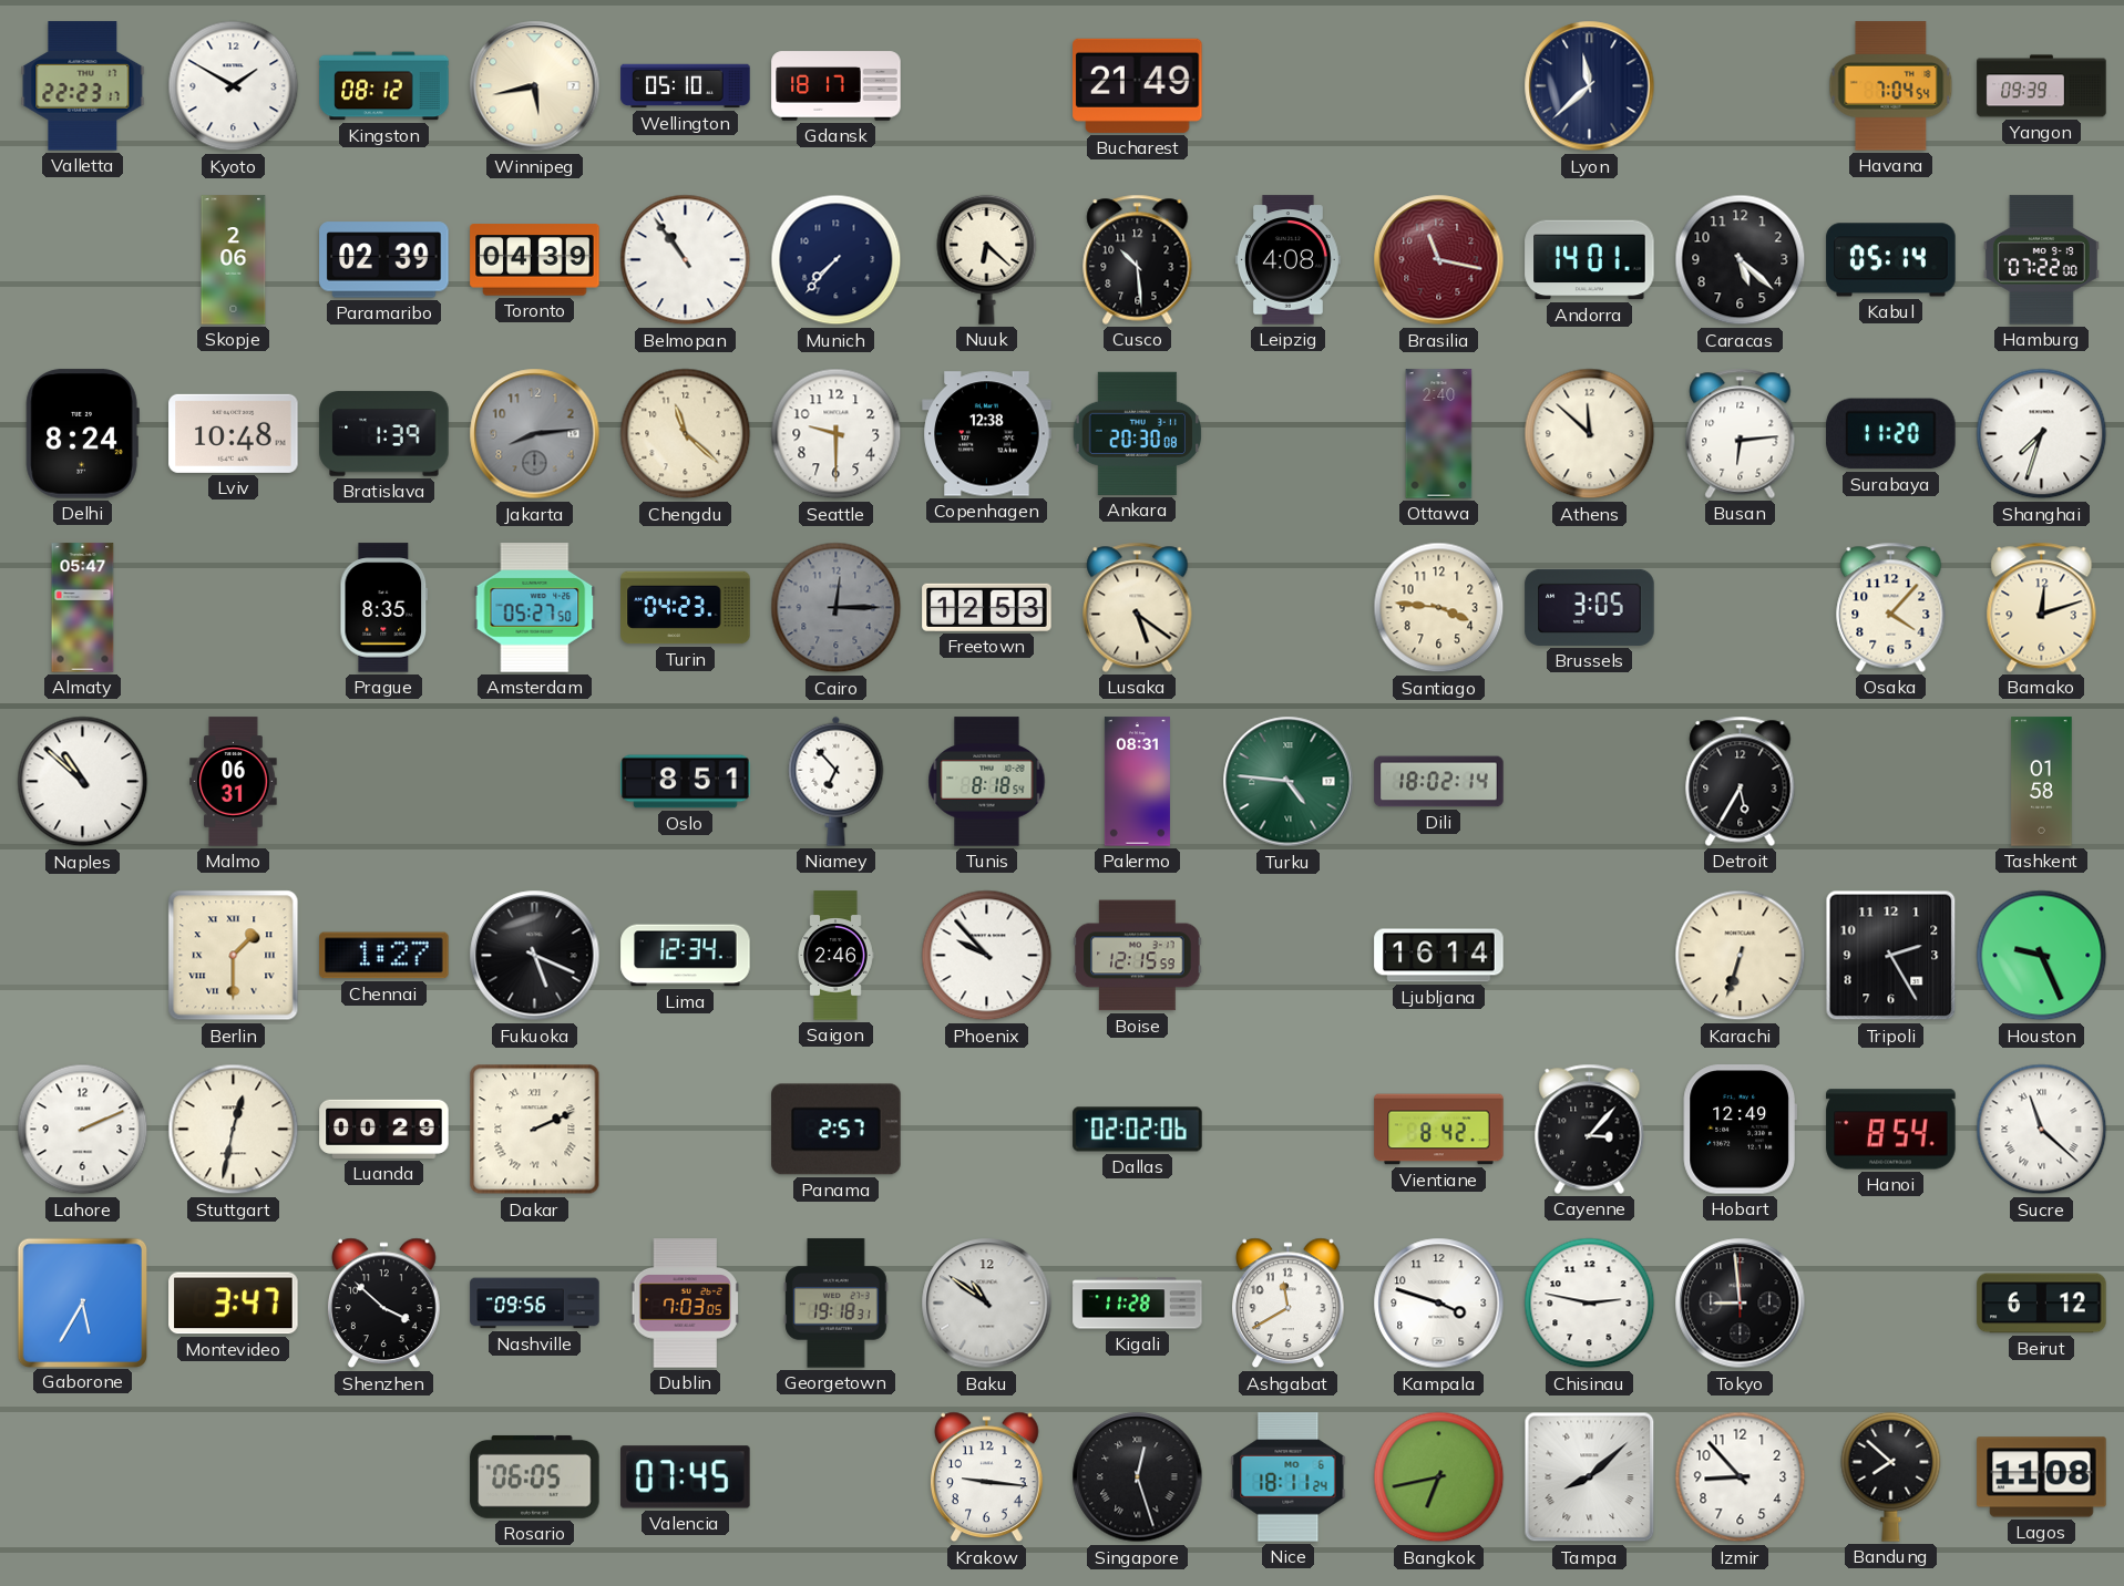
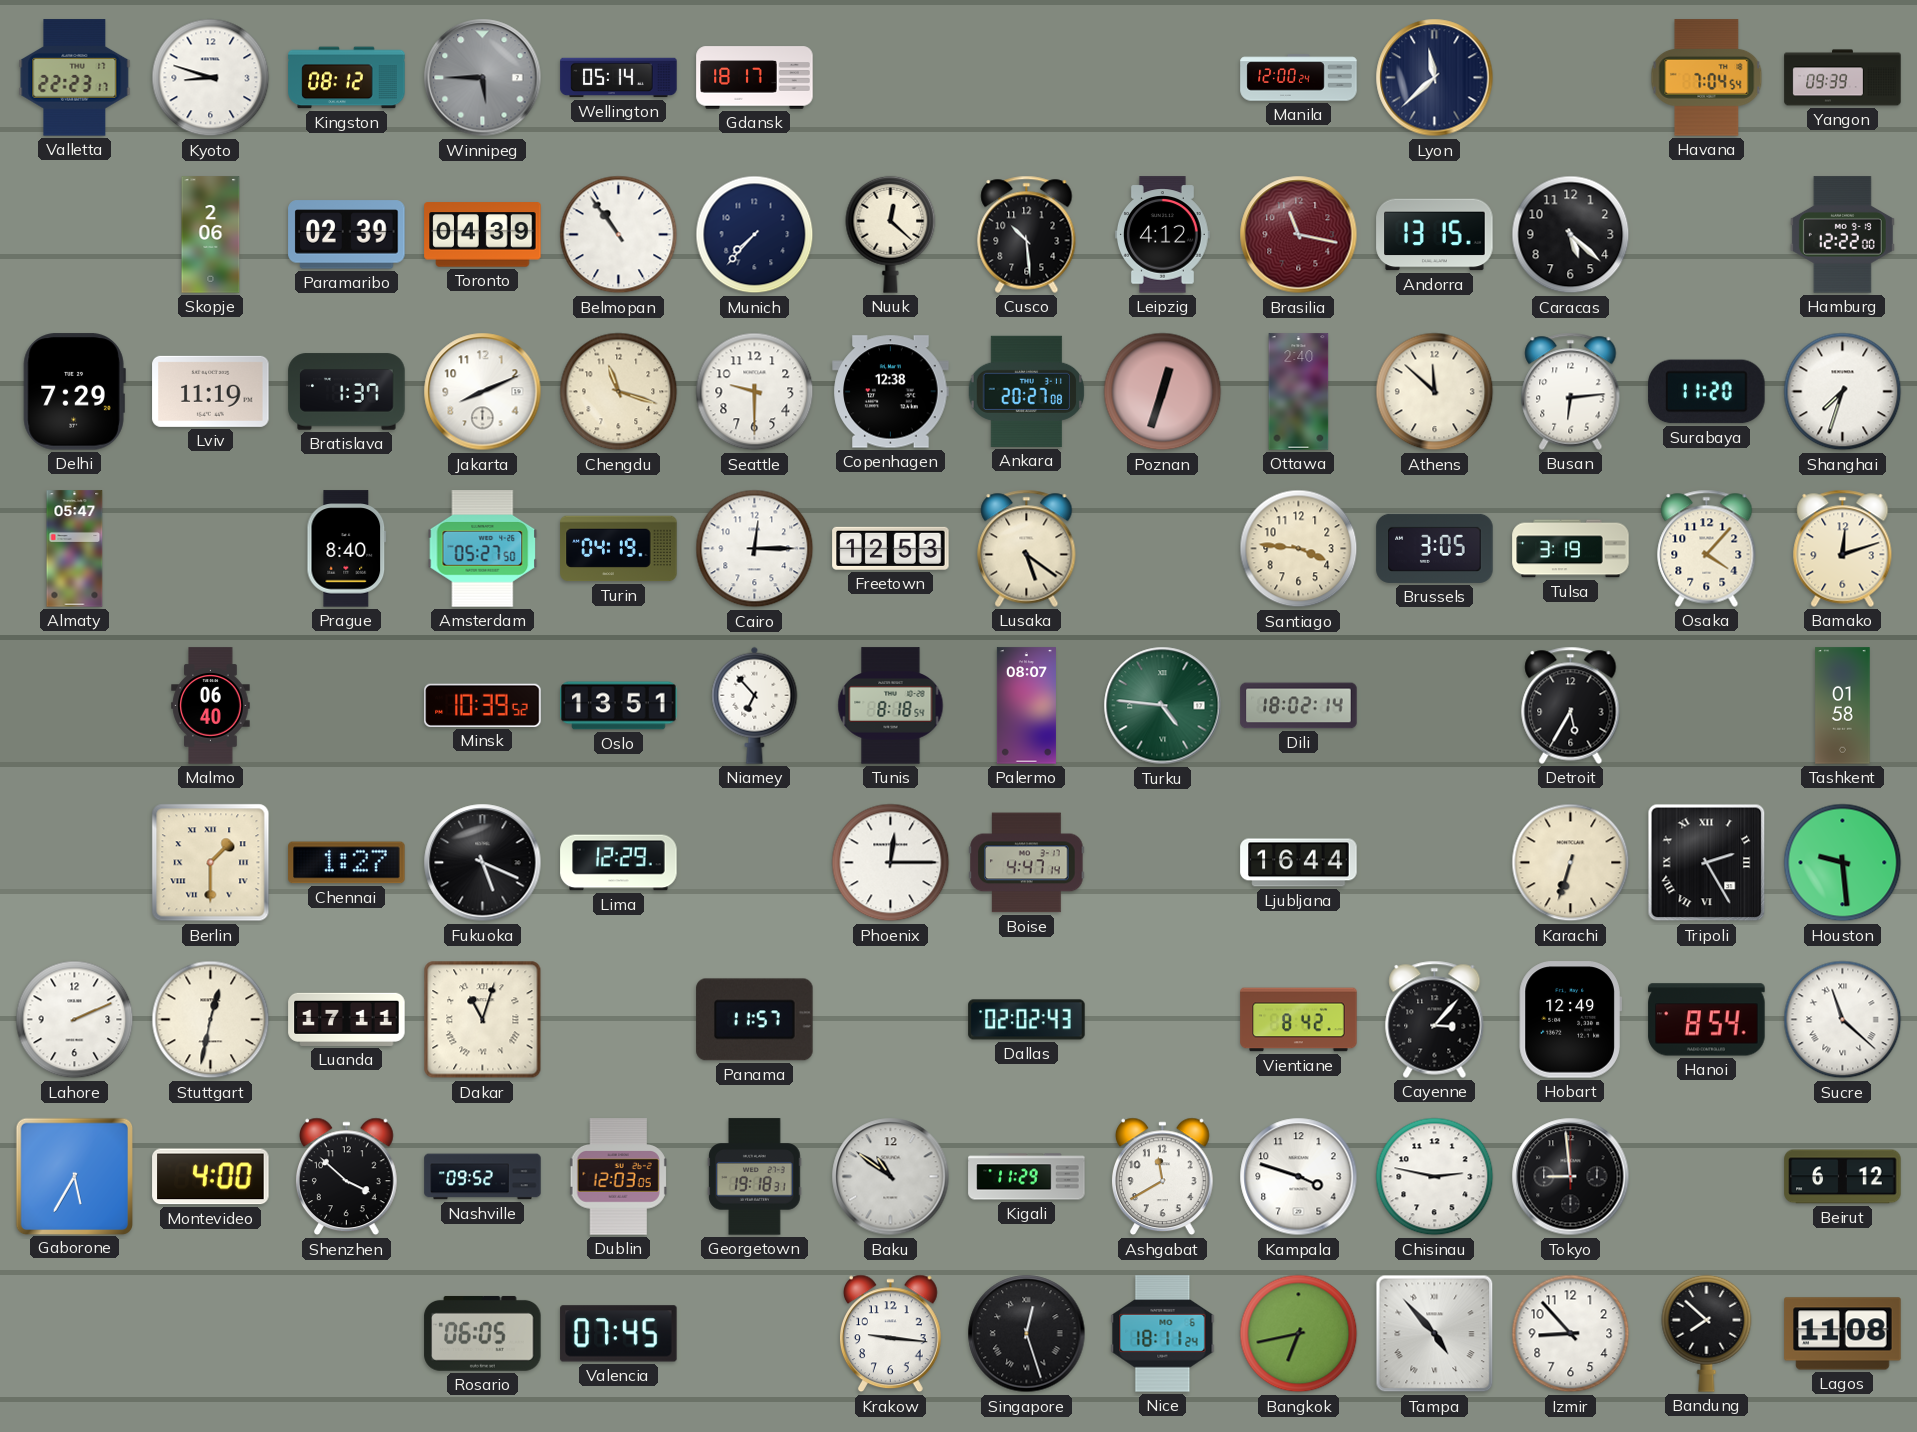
Kyoto: 1:50 -> 8:48
Winnipeg: 5:43 -> 5:45
Winnipeg dial: cream -> grey
Wellington: 05:10 -> 05:14
Bucharest: 21:49 -> none
Manila: none -> 12:00
Nuuk: 6:22 -> 12:22
Leipzig: 4:08 -> 4:12
Andorra: 14:01 -> 13:15
Kabul: 05:14 -> none
Hamburg: 07:22 -> 12:22
Delhi: 8:24 -> 7:29
Lviv: 10:48 -> 11:19
Bratislava: 1:39 -> 1:37
Jakarta: 8:14 -> 8:11
Jakarta dial: grey -> white
Chengdu: 11:22 -> 11:18
Ankara: 20:30 -> 20:27
Poznan: none -> 12:33
Prague: 8:35 -> 8:40
Turin: 04:23 -> 04:19
Cairo dial: grey -> white
Tulsa: none -> 3:19
Naples: 10:52 -> none
Malmo: 06:31 -> 06:40
Minsk: none -> 10:39
Oslo: 8:51 -> 13:51
Palermo: 08:31 -> 08:07
Lima: 12:34 -> 12:29
Saigon: 2:46 -> none
Phoenix: 9:53 -> 12:15
Boise: 12:15 -> 4:47
Ljubljana: 16:14 -> 16:44
Tripoli numerals: Arabic -> Roman
Houston: 9:26 -> 9:29
Luanda: 00:29 -> 17:11
Dakar: 2:11 -> 11:03
Panama: 2:57 -> 11:57
Dallas: 02:02:06 -> 02:02:43
Montevideo: 3:47 -> 4:00
Nashville: 09:56 -> 09:52
Dublin: 7:03 -> 12:03
Kigali: 11:28 -> 11:29
Tampa: 8:08 -> 4:53
